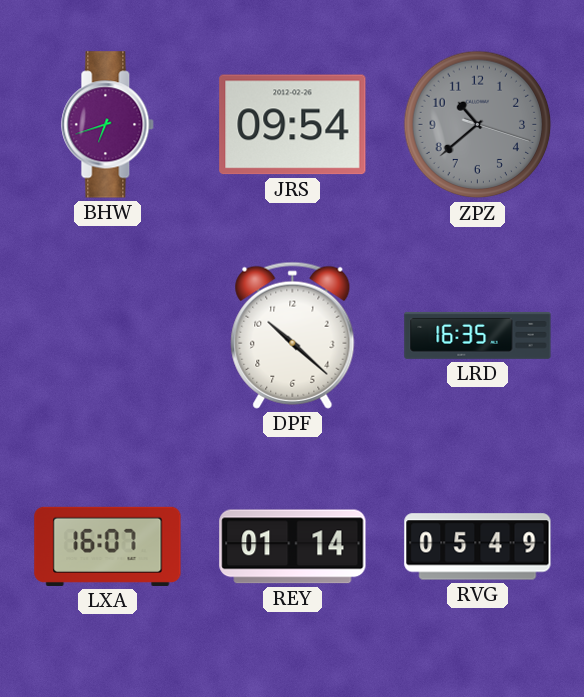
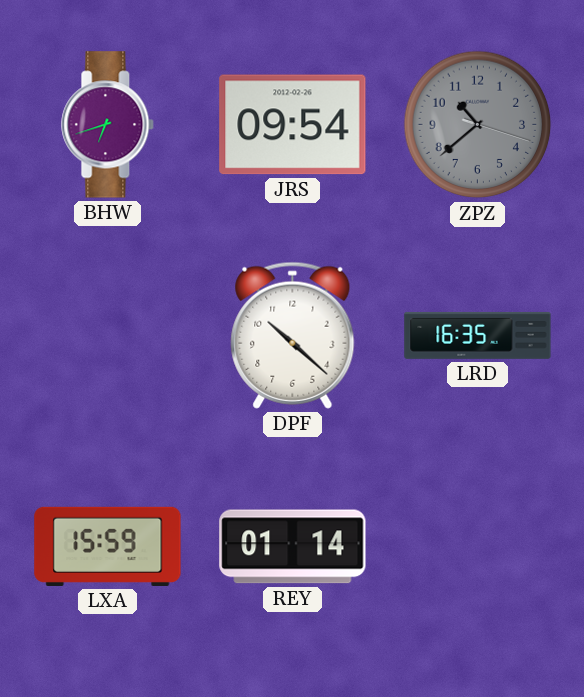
LXA: 16:07 -> 15:59
RVG: 05:49 -> none
